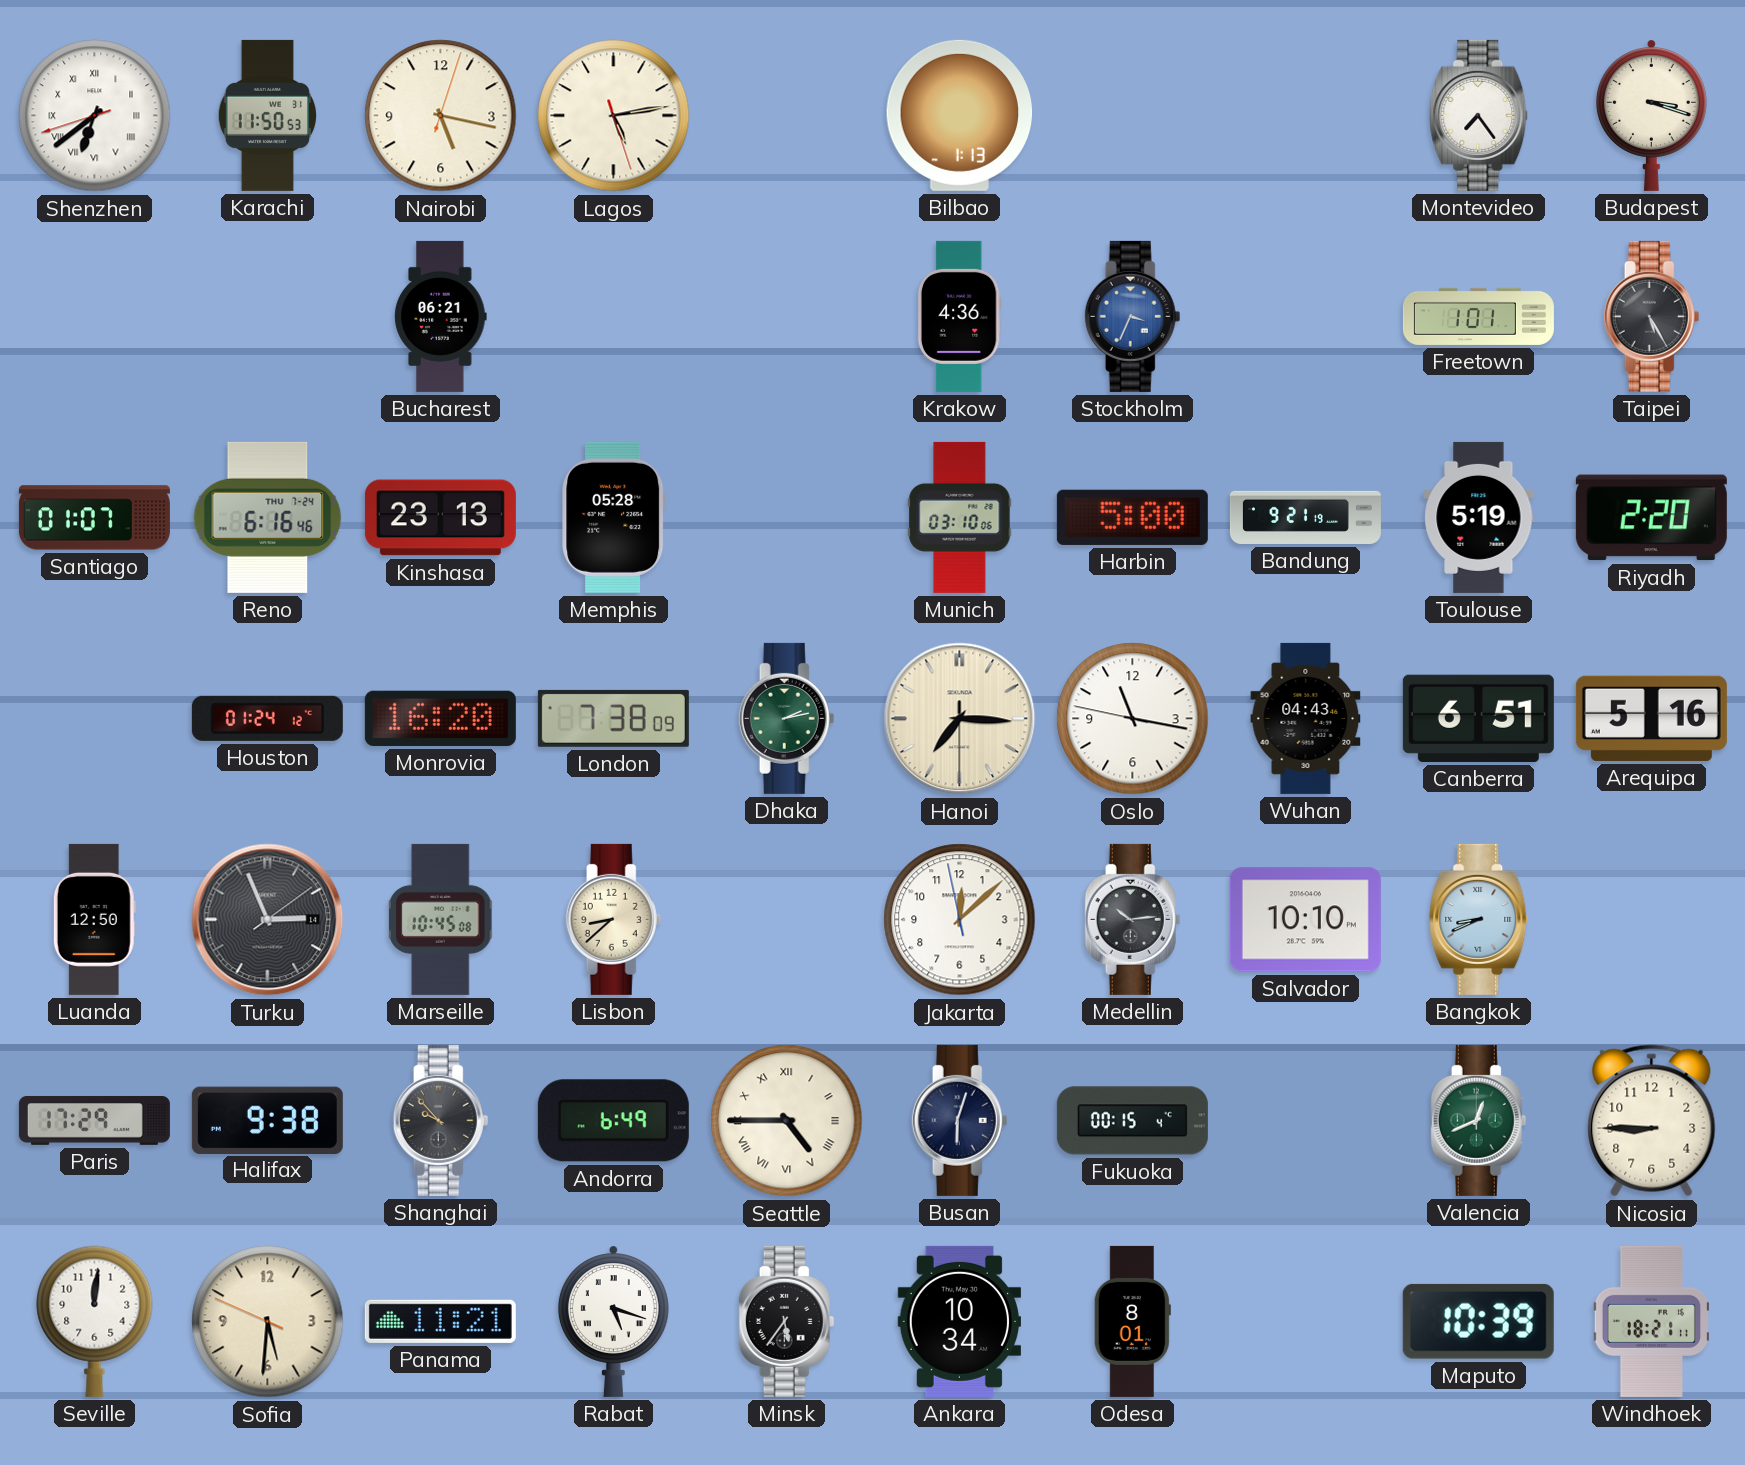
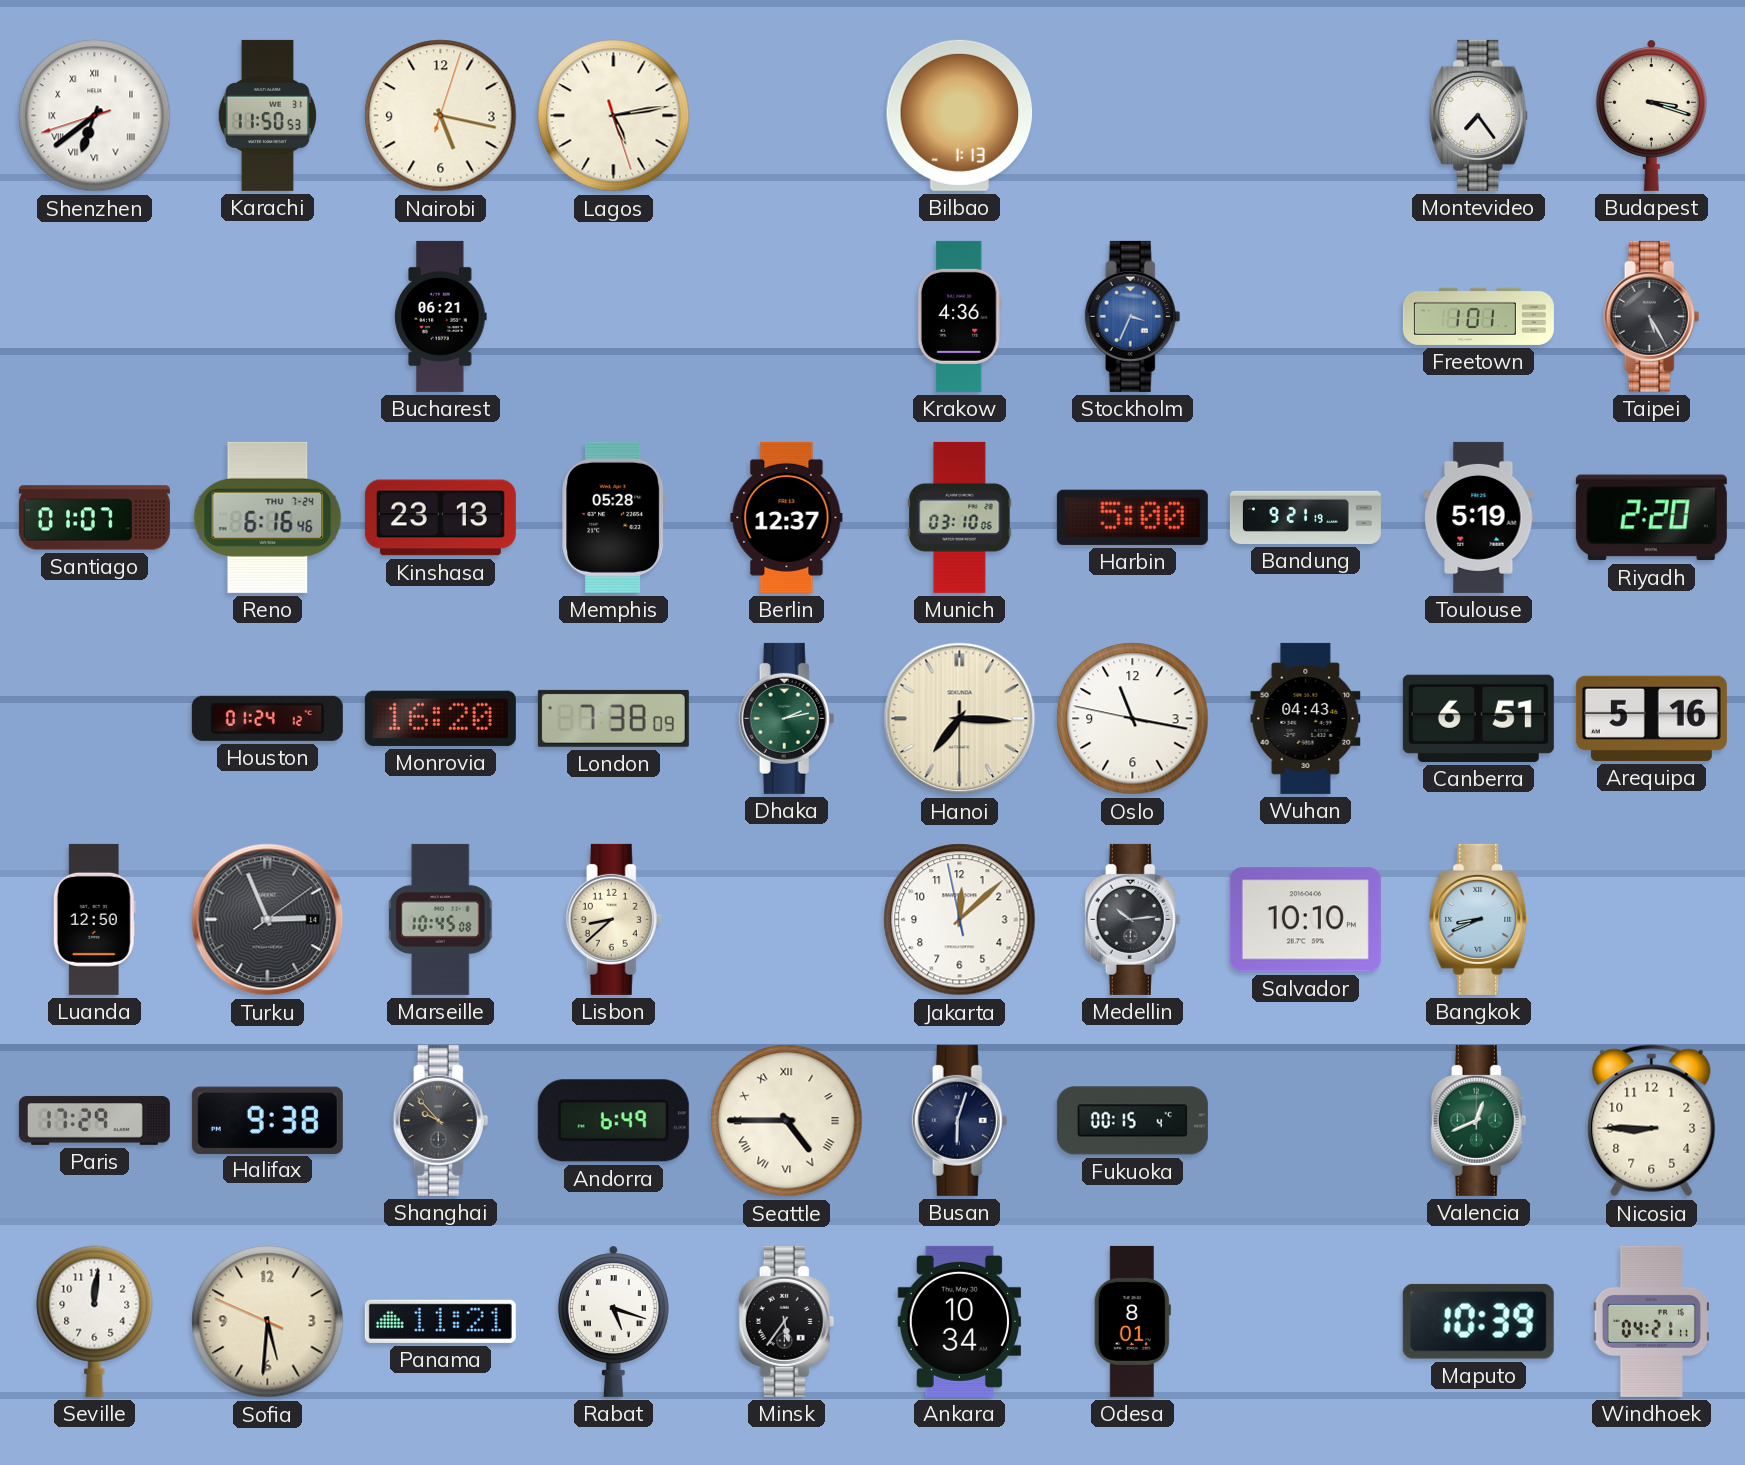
Berlin: none -> 12:37
Windhoek: 18:21 -> 04:21
